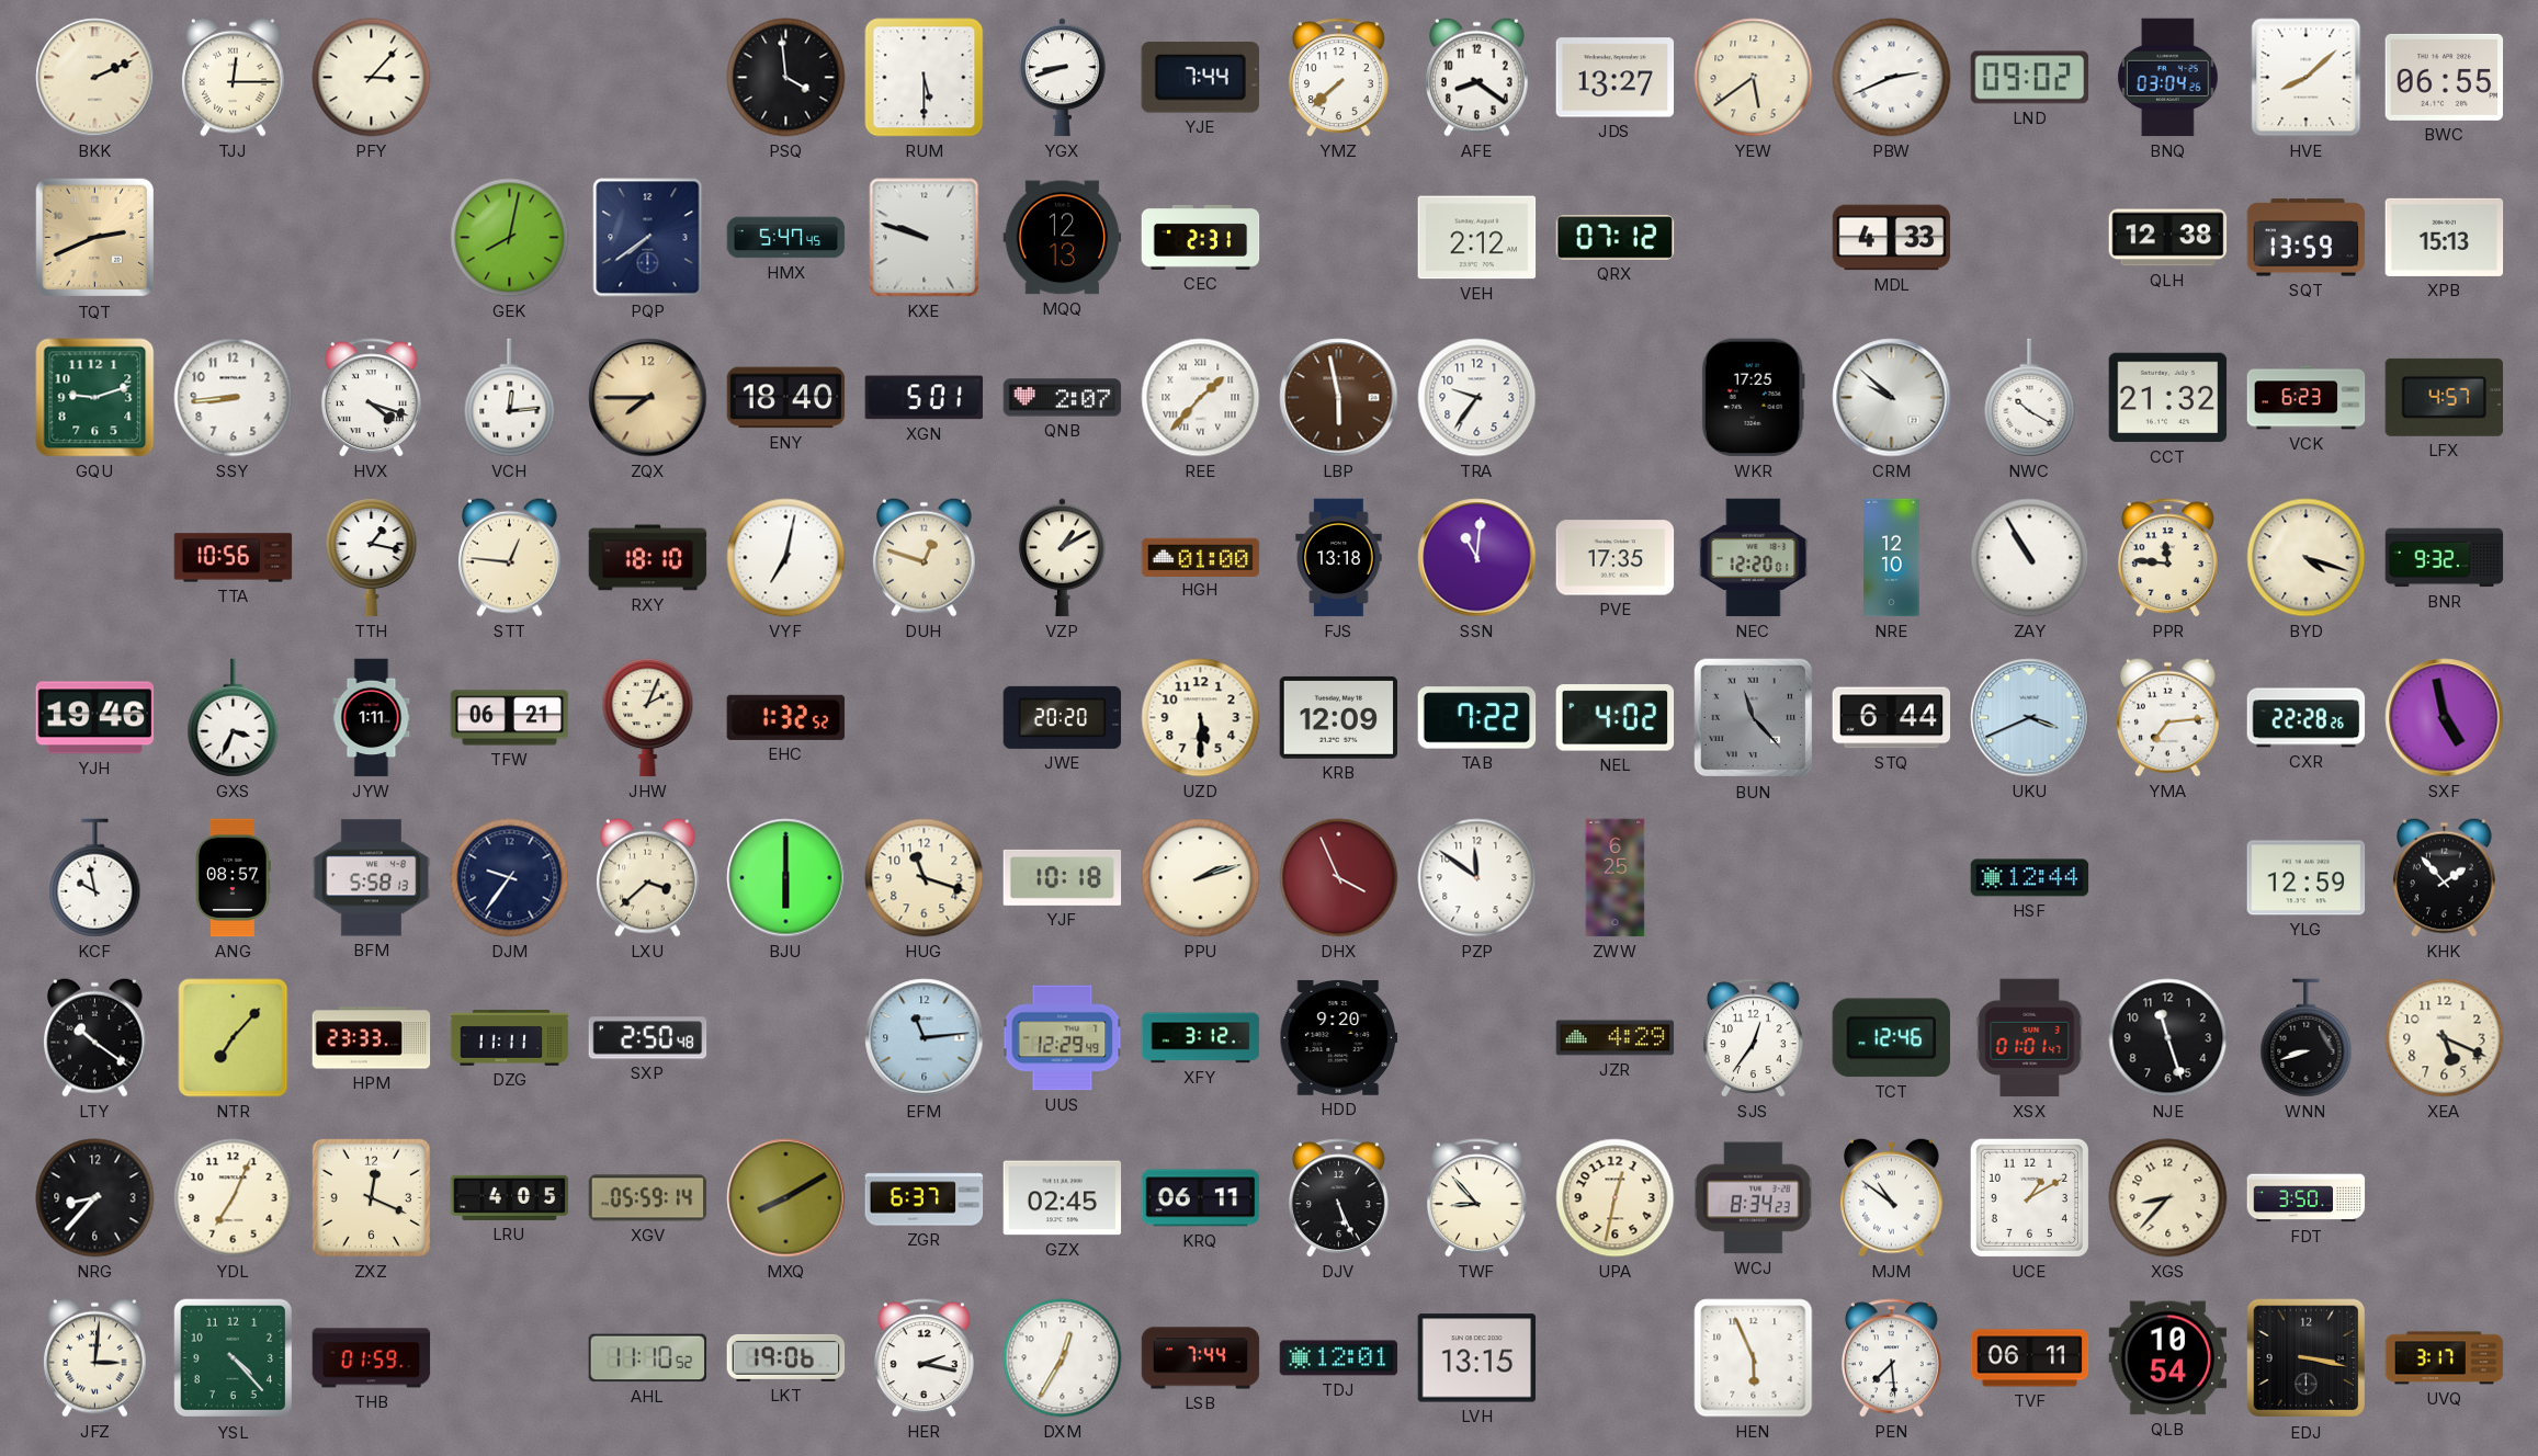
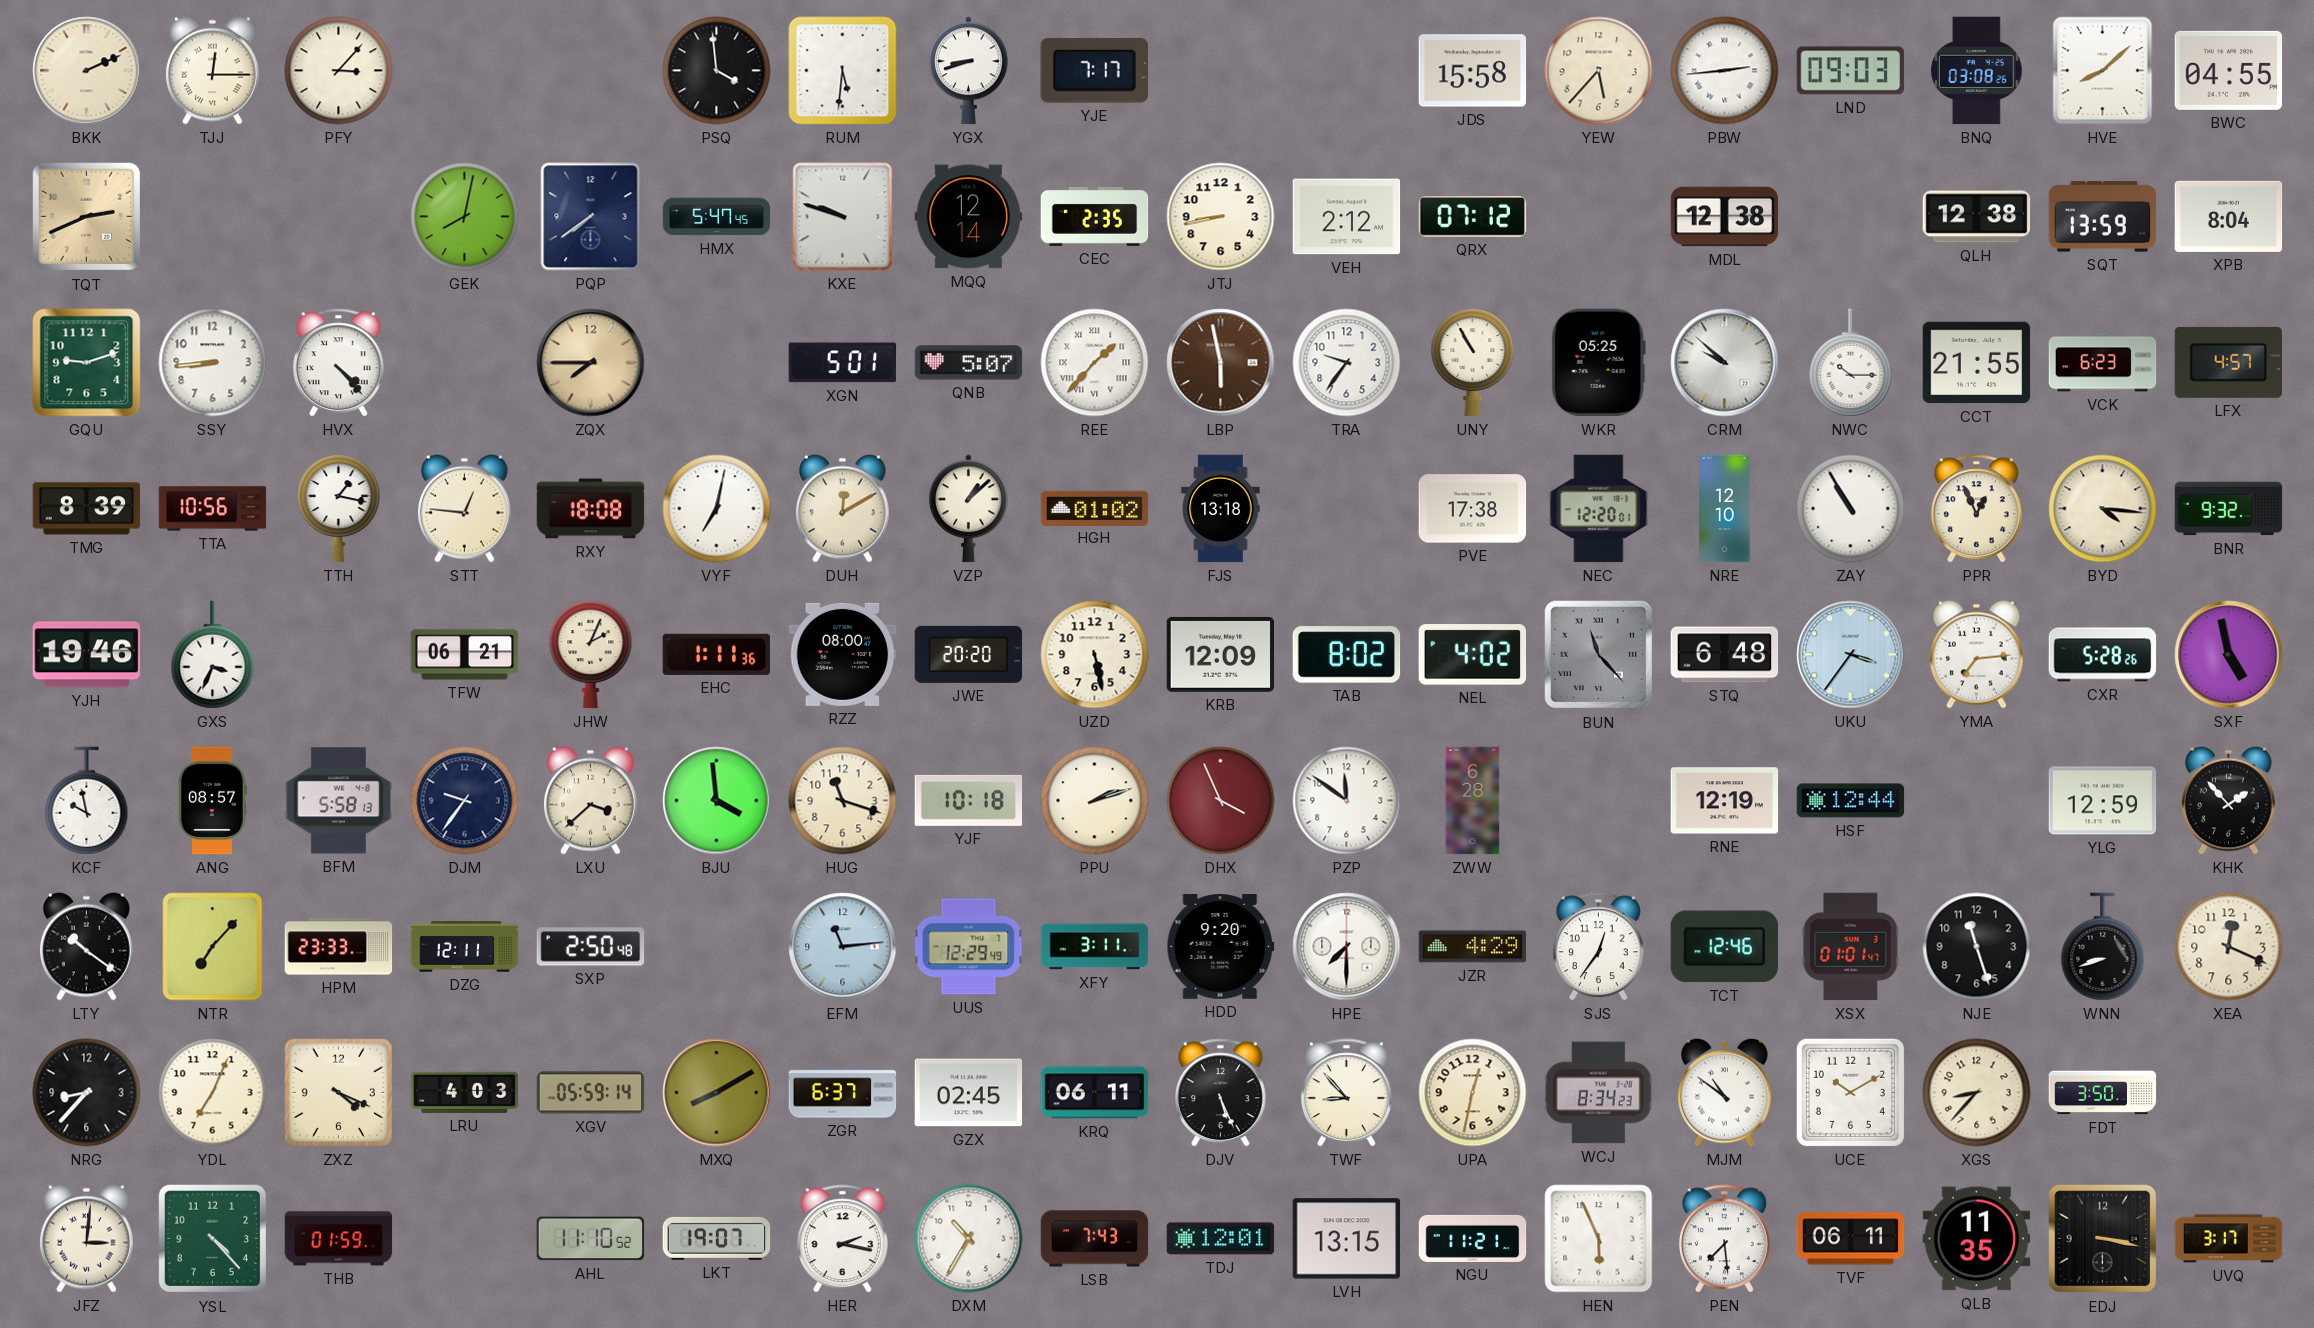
RUM: 5:30 -> 5:31
YJE: 7:44 -> 7:17
YMZ: 7:38 -> none
AFE: 8:21 -> none
JDS: 13:27 -> 15:58
YEW: 5:39 -> 5:37
PBW: 2:41 -> 2:44
LND: 09:02 -> 09:03
BNQ: 03:04 -> 03:08
BWC: 06:55 -> 04:55
MQQ: 12:13 -> 12:14
CEC: 2:31 -> 2:35
JTJ: none -> 8:43
MDL: 4:33 -> 12:38
XPB: 15:13 -> 8:04
HVX: 4:18 -> 4:23
VCH: 12:14 -> none
ENY: 18:40 -> none
QNB: 2:07 -> 5:07
UNY: none -> 10:55
WKR: 17:25 -> 05:25
NWC: 10:20 -> 10:15
CCT: 21:32 -> 21:55
TMG: none -> 8:39
RXY: 18:10 -> 18:08
DUH: 12:48 -> 12:10
VZP: 1:10 -> 1:08
HGH: 01:00 -> 01:02
SSN: 11:01 -> none
PVE: 17:35 -> 17:38
PPR: 11:46 -> 12:56
BYD: 4:18 -> 4:16
JYW: 1:11 -> none
EHC: 1:32 -> 1:11
RZZ: none -> 08:00
UZD: 5:30 -> 5:28
TAB: 7:22 -> 8:02
STQ: 6:44 -> 6:48
UKU: 3:41 -> 3:36
CXR: 22:28 -> 5:28
BJU: 6:00 -> 3:59
ZWW: 6:25 -> 6:28
RNE: none -> 12:19
DZG: 11:11 -> 12:11
XFY: 3:12 -> 3:11
HPE: none -> 7:30
XEA: 5:19 -> 12:19
ZXZ: 12:19 -> 4:19
LRU: 4:05 -> 4:03
UCE: 1:10 -> 10:10
LKT: 19:06 -> 19:07
DXM: 12:35 -> 10:35
LSB: 7:44 -> 7:43
NGU: none -> 11:21
QLB: 10:54 -> 11:35
